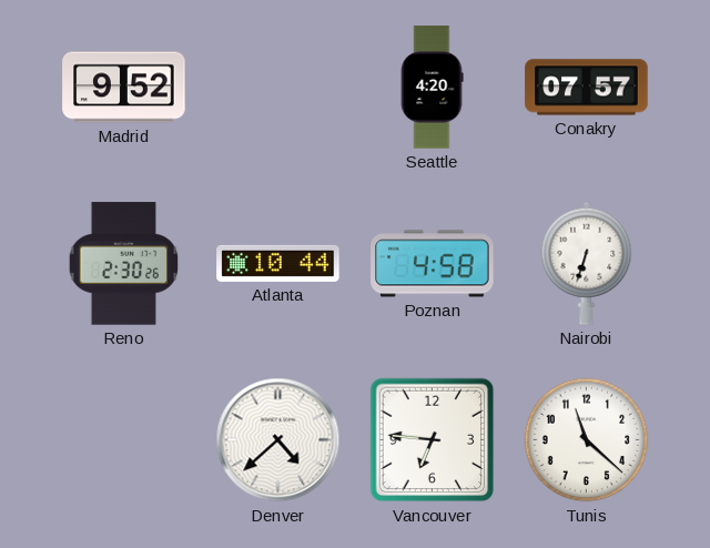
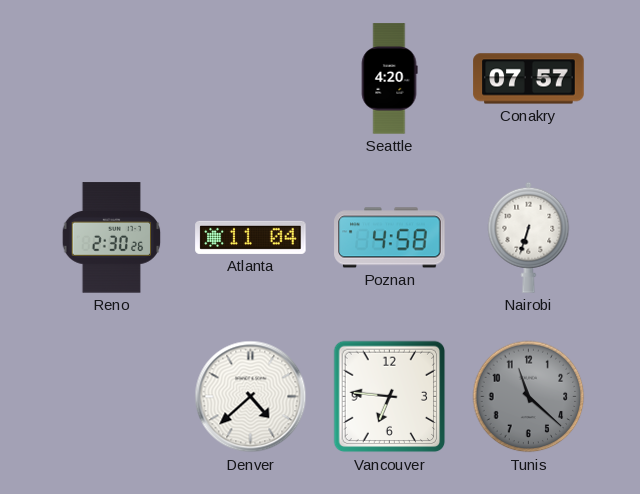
Madrid: 9:52 -> none
Atlanta: 10:44 -> 11:04
Tunis dial: white -> grey
